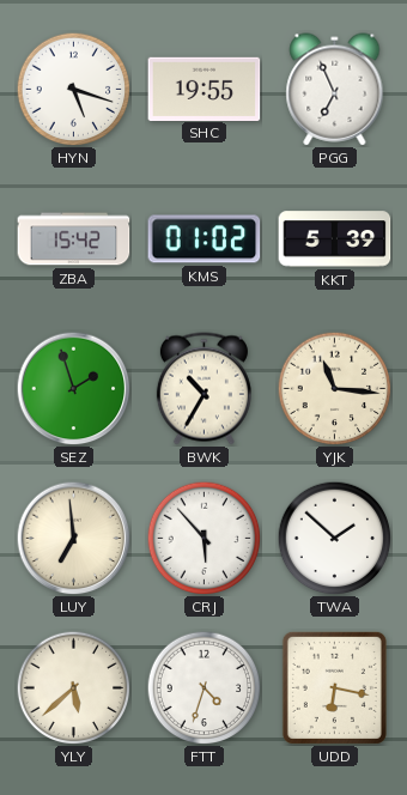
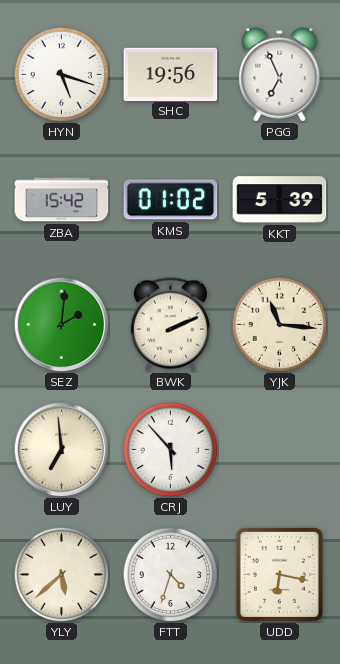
SHC: 19:55 -> 19:56
SEZ: 1:57 -> 2:01
BWK: 10:35 -> 2:11
TWA: 1:52 -> none
